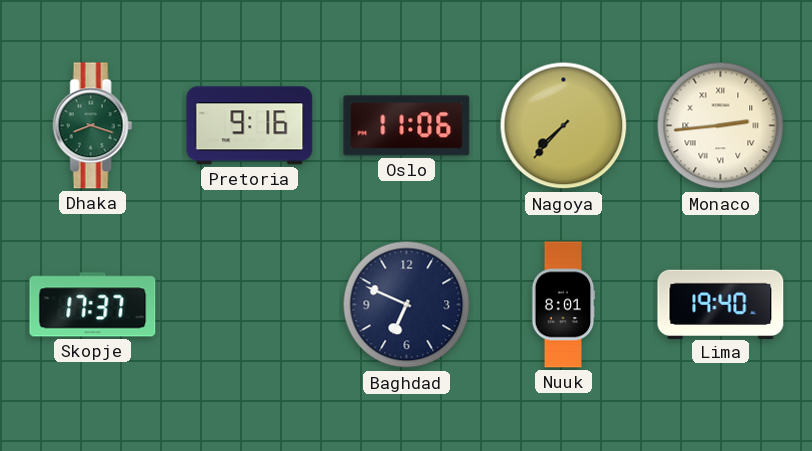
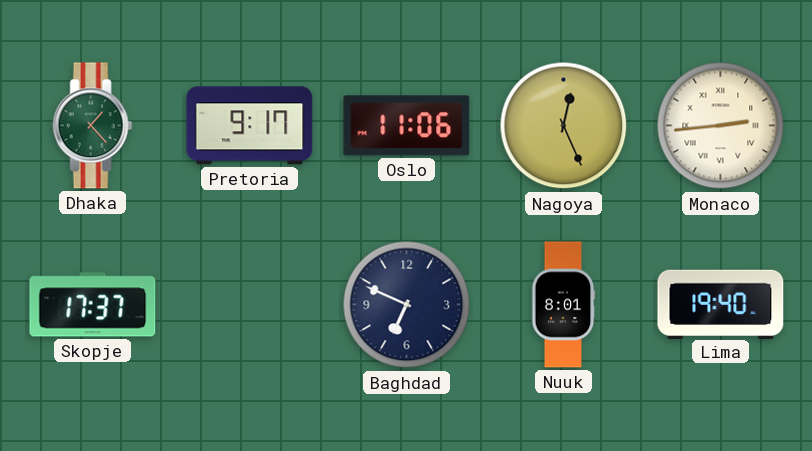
Dhaka: 8:18 -> 1:23
Pretoria: 9:16 -> 9:17
Nagoya: 7:37 -> 12:26
